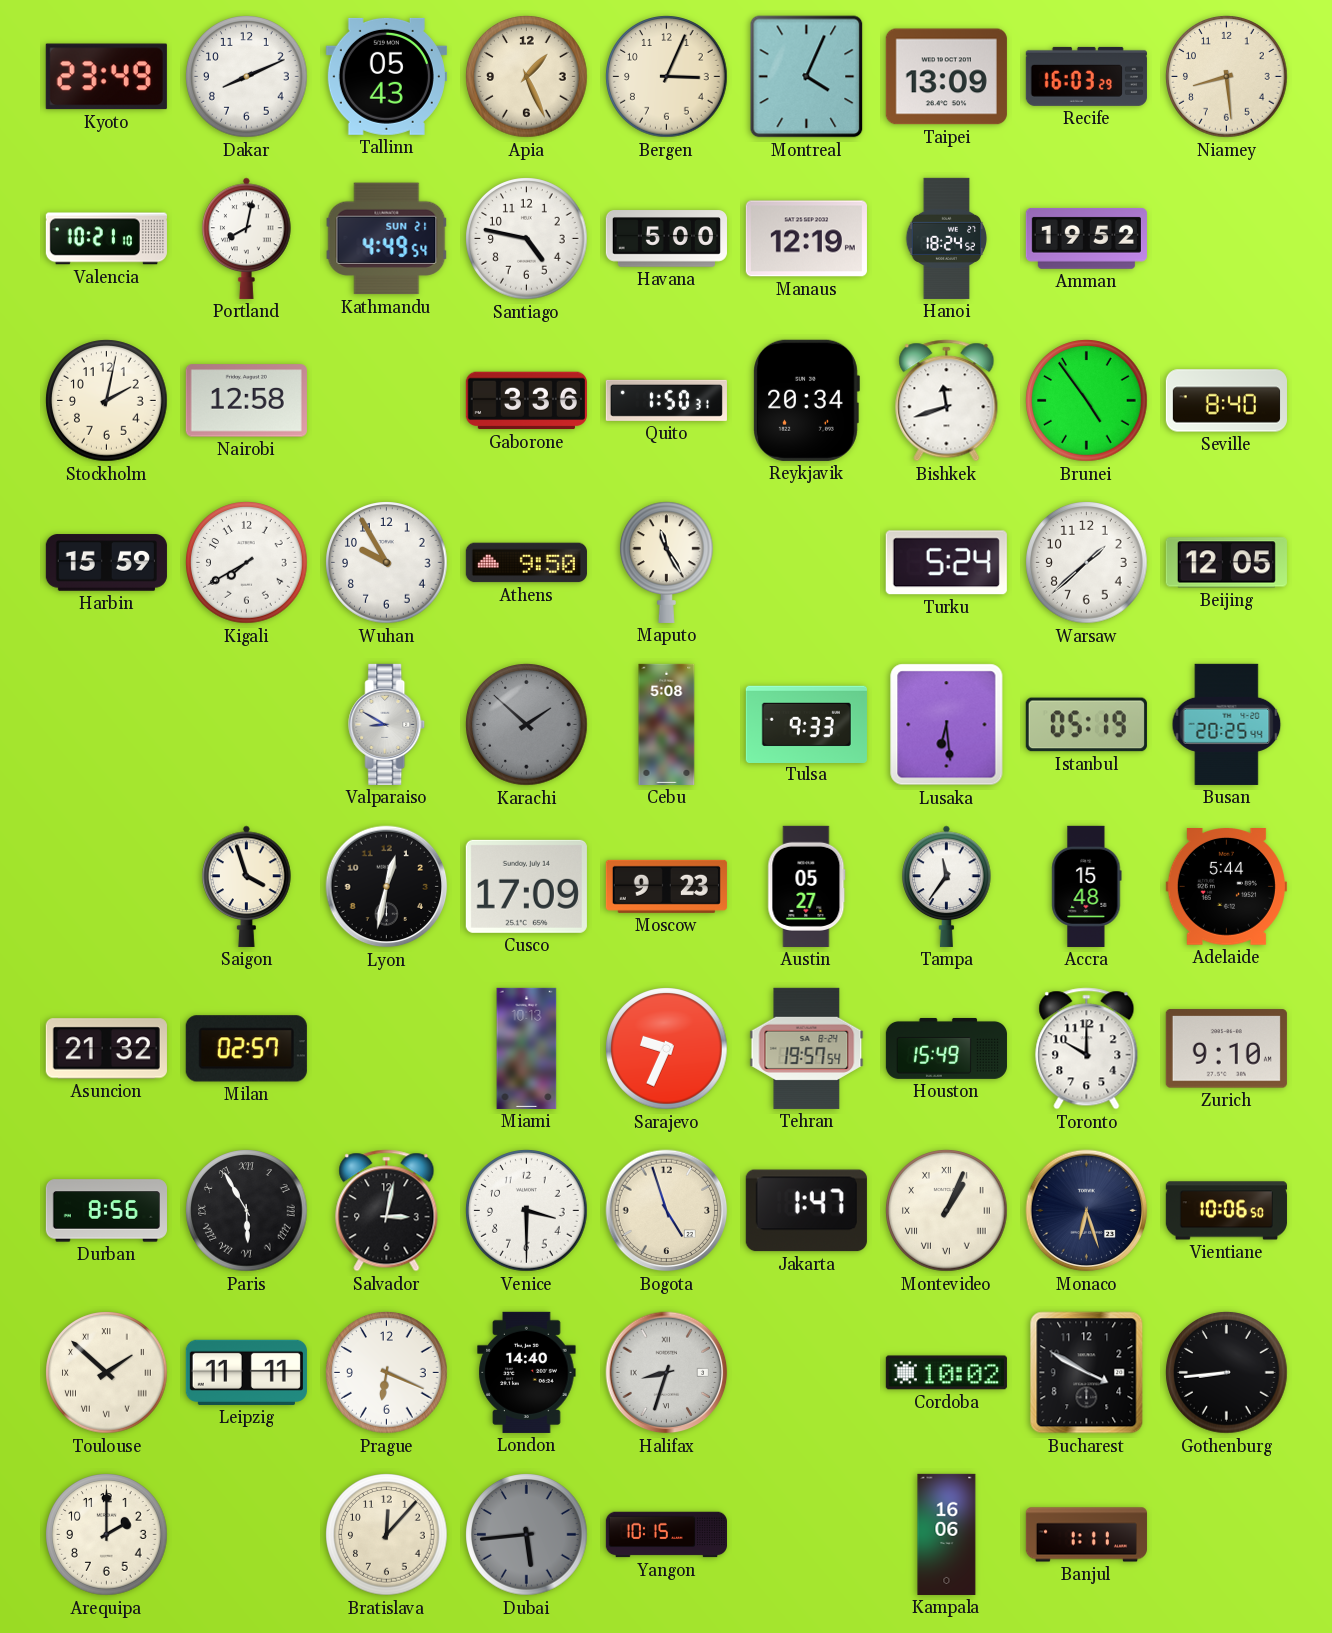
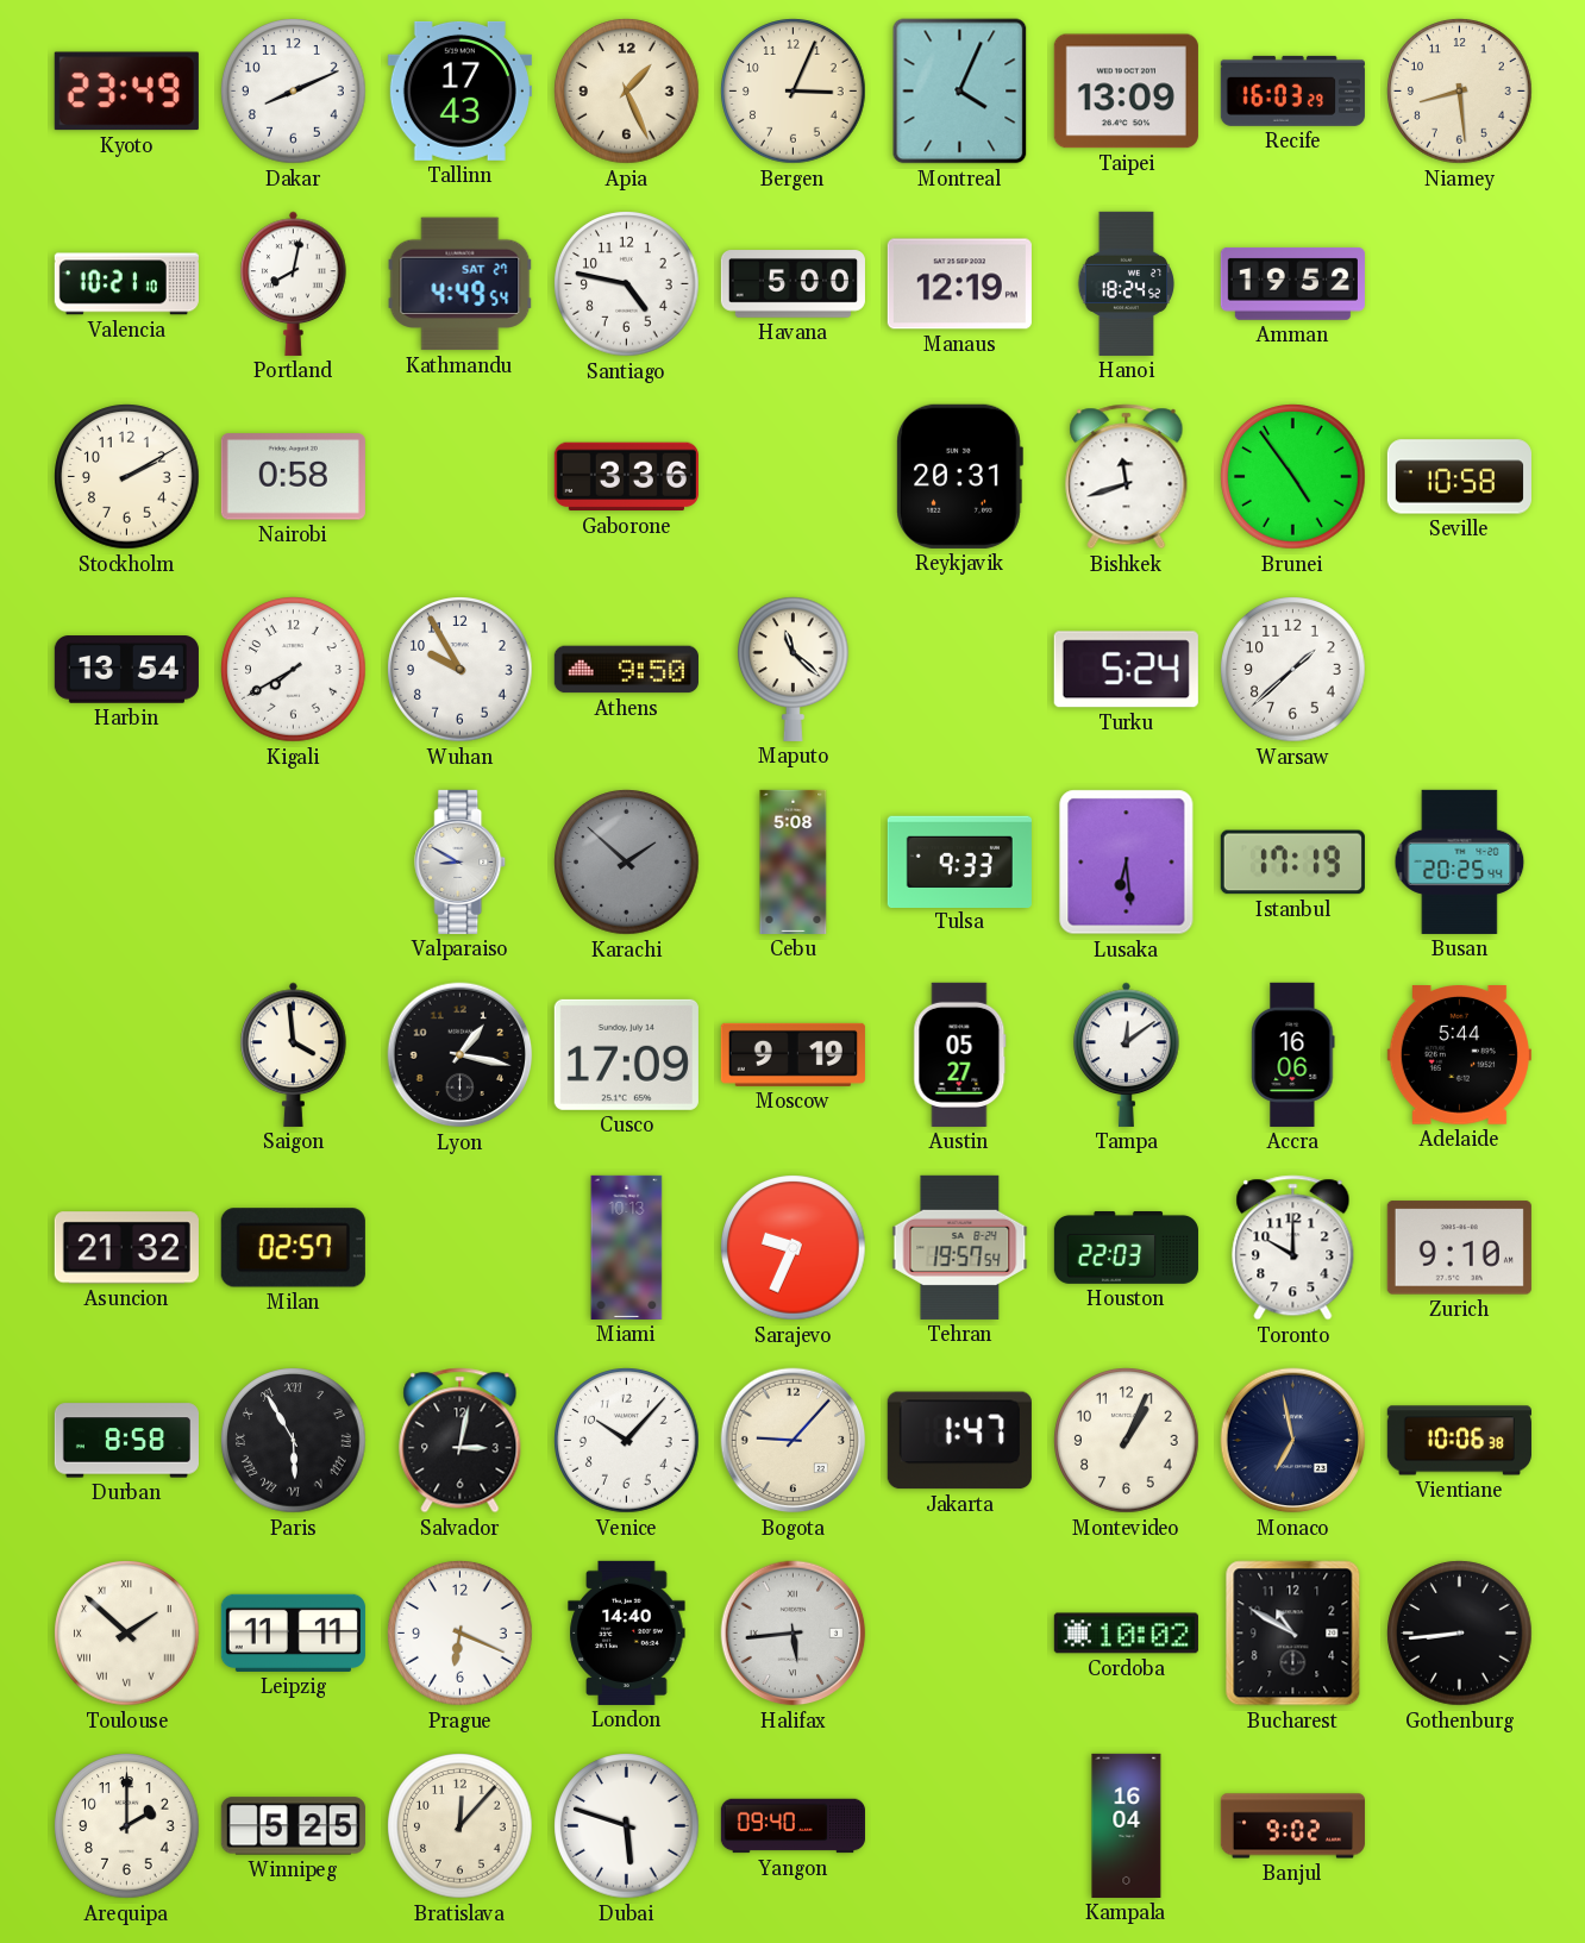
Tallinn: 05:43 -> 17:43
Kathmandu date: SUN 21 -> SAT 27
Stockholm: 2:02 -> 2:10
Nairobi: 12:58 -> 0:58
Quito: 1:50 -> none
Reykjavik: 20:34 -> 20:31
Seville: 8:40 -> 10:58
Harbin: 15:59 -> 13:54
Maputo: 11:25 -> 11:22
Beijing: 12:05 -> none
Istanbul: 05:19 -> 17:19
Saigon: 3:57 -> 3:59
Lyon: 12:32 -> 1:17
Moscow: 9:23 -> 9:19
Tampa: 11:36 -> 12:09
Accra: 15:48 -> 16:06
Houston: 15:49 -> 22:03
Durban: 8:56 -> 8:58
Venice: 3:30 -> 10:07
Bogota: 4:57 -> 9:07
Montevideo numerals: Roman -> Arabic
Monaco: 6:27 -> 6:58
Vientiane: 10:06:50 -> 10:06:38
Halifax: 8:33 -> 5:44
Bucharest: 3:50 -> 10:50
Winnipeg: none -> 5:25
Dubai: 5:44 -> 5:48
Dubai dial: grey -> white
Yangon: 10:15 -> 09:40
Kampala: 16:06 -> 16:04
Banjul: 1:11 -> 9:02
